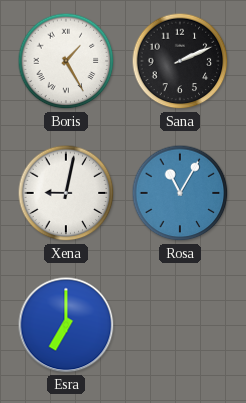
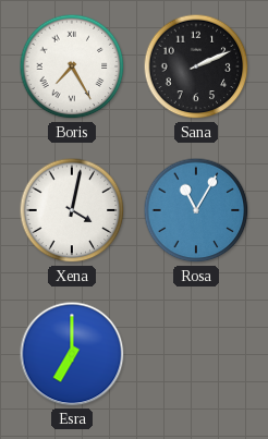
Boris: 1:25 -> 7:25
Xena: 9:02 -> 4:02
